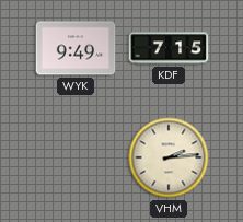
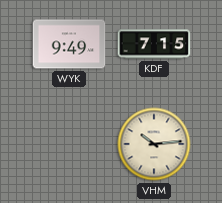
VHM: 2:14 -> 10:14
